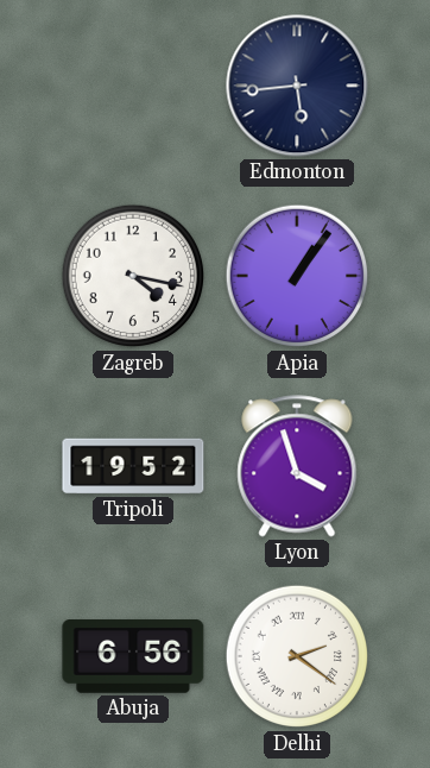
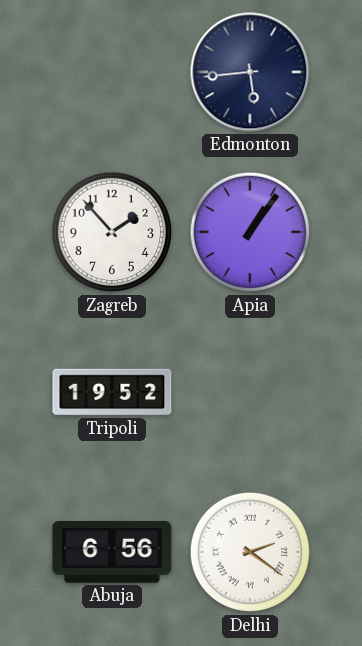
Zagreb: 4:17 -> 1:53
Lyon: 3:57 -> none
